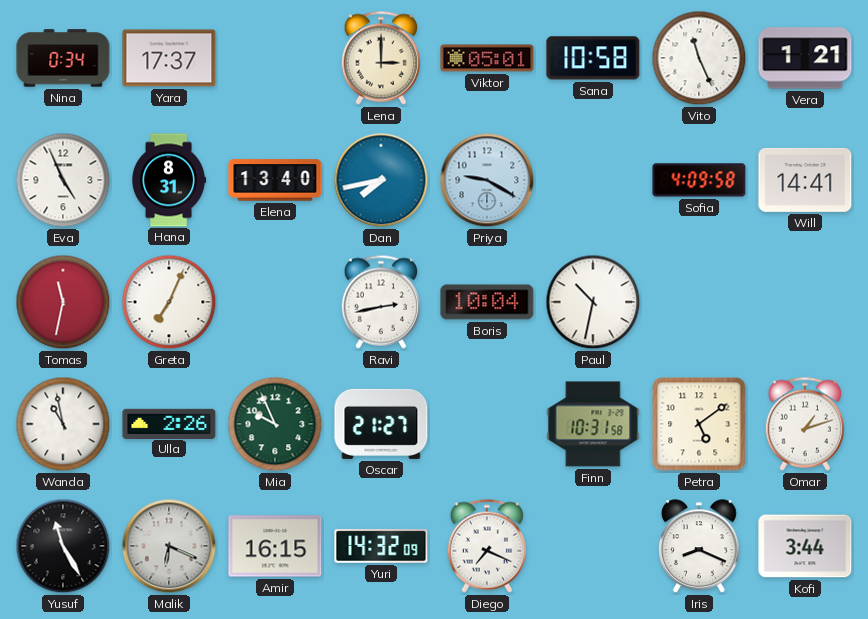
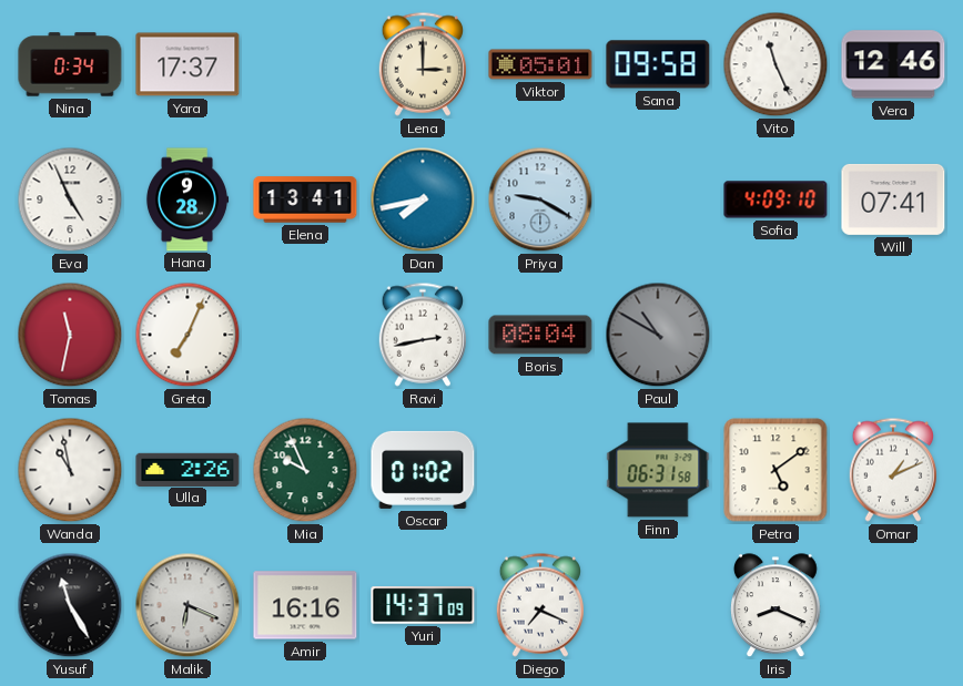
Sana: 10:58 -> 09:58
Vera: 1:21 -> 12:46
Hana: 8:31 -> 9:28
Elena: 13:40 -> 13:41
Sofia: 4:09:58 -> 4:09:10
Will: 14:41 -> 07:41
Boris: 10:04 -> 08:04
Paul: 10:32 -> 10:50
Paul dial: white -> grey
Oscar: 21:27 -> 01:02
Finn: 10:31 -> 06:31
Omar: 1:12 -> 1:11
Amir: 16:15 -> 16:16
Yuri: 14:32 -> 14:37
Kofi: 3:44 -> none
